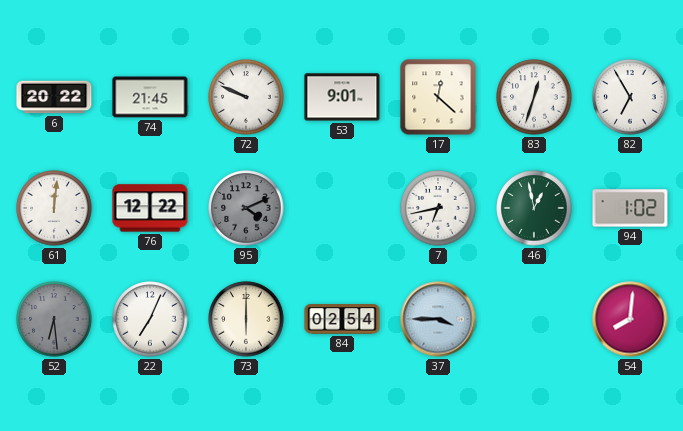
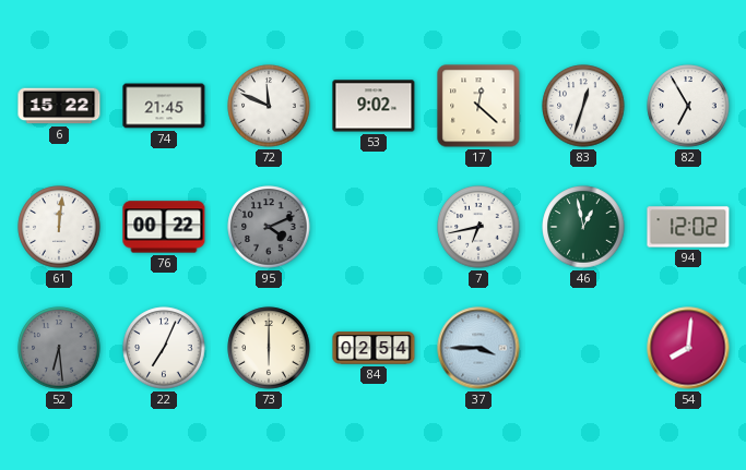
6: 20:22 -> 15:22
72: 9:49 -> 11:49
53: 9:01 -> 9:02
76: 12:22 -> 00:22
94: 1:02 -> 12:02
